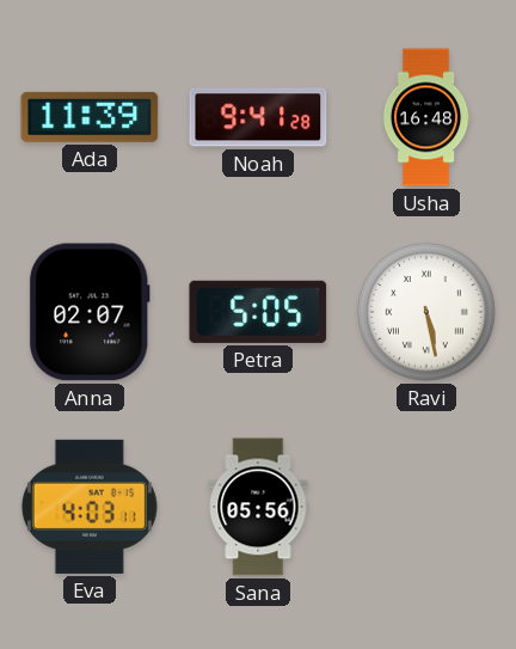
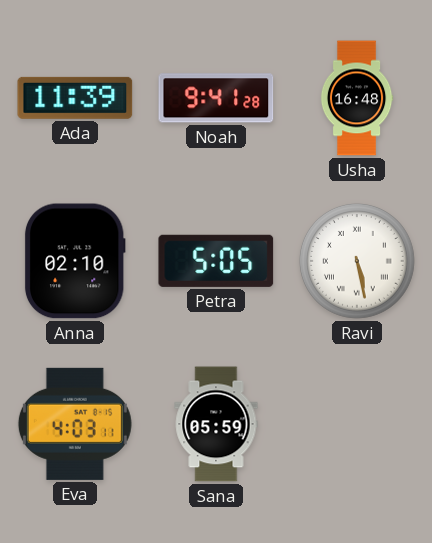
Anna: 02:07 -> 02:10
Sana: 05:56 -> 05:59
